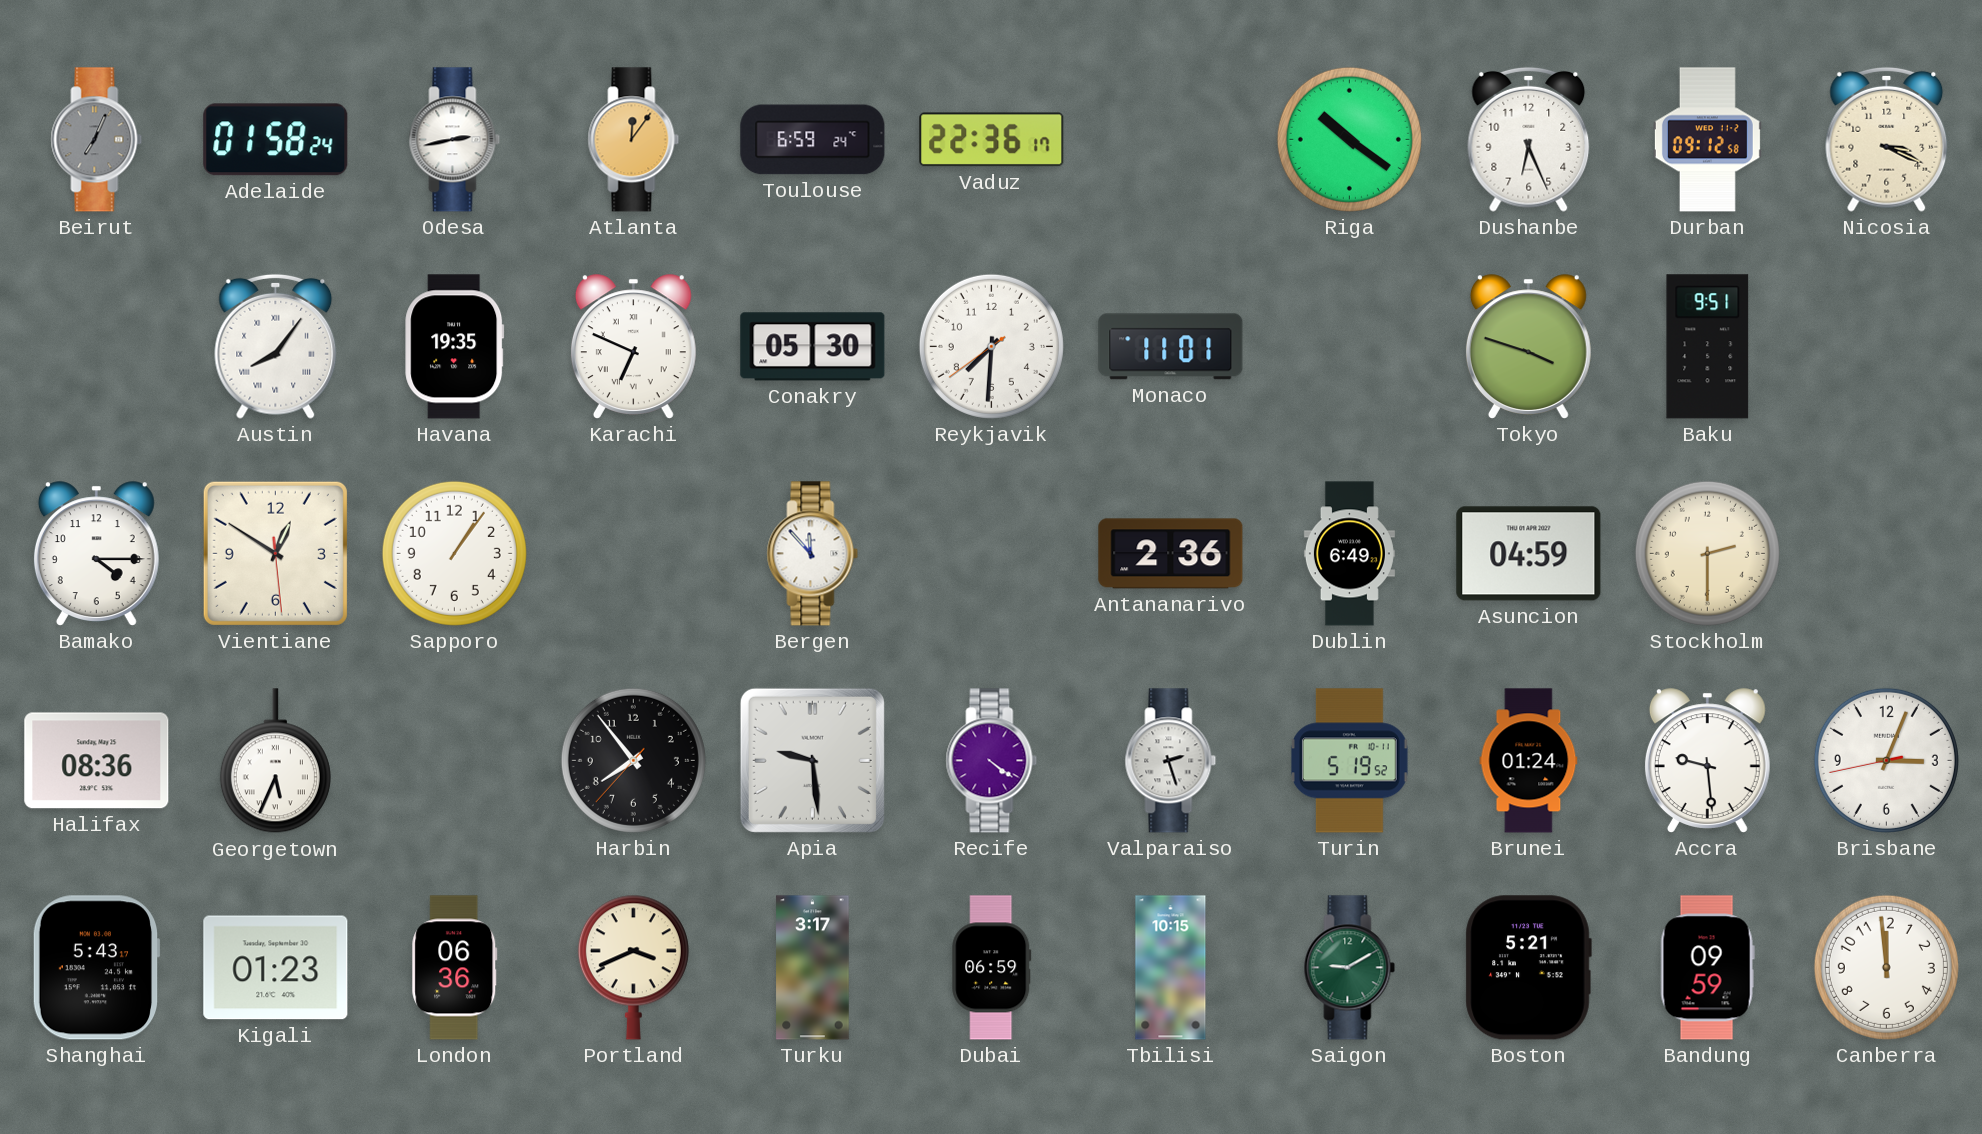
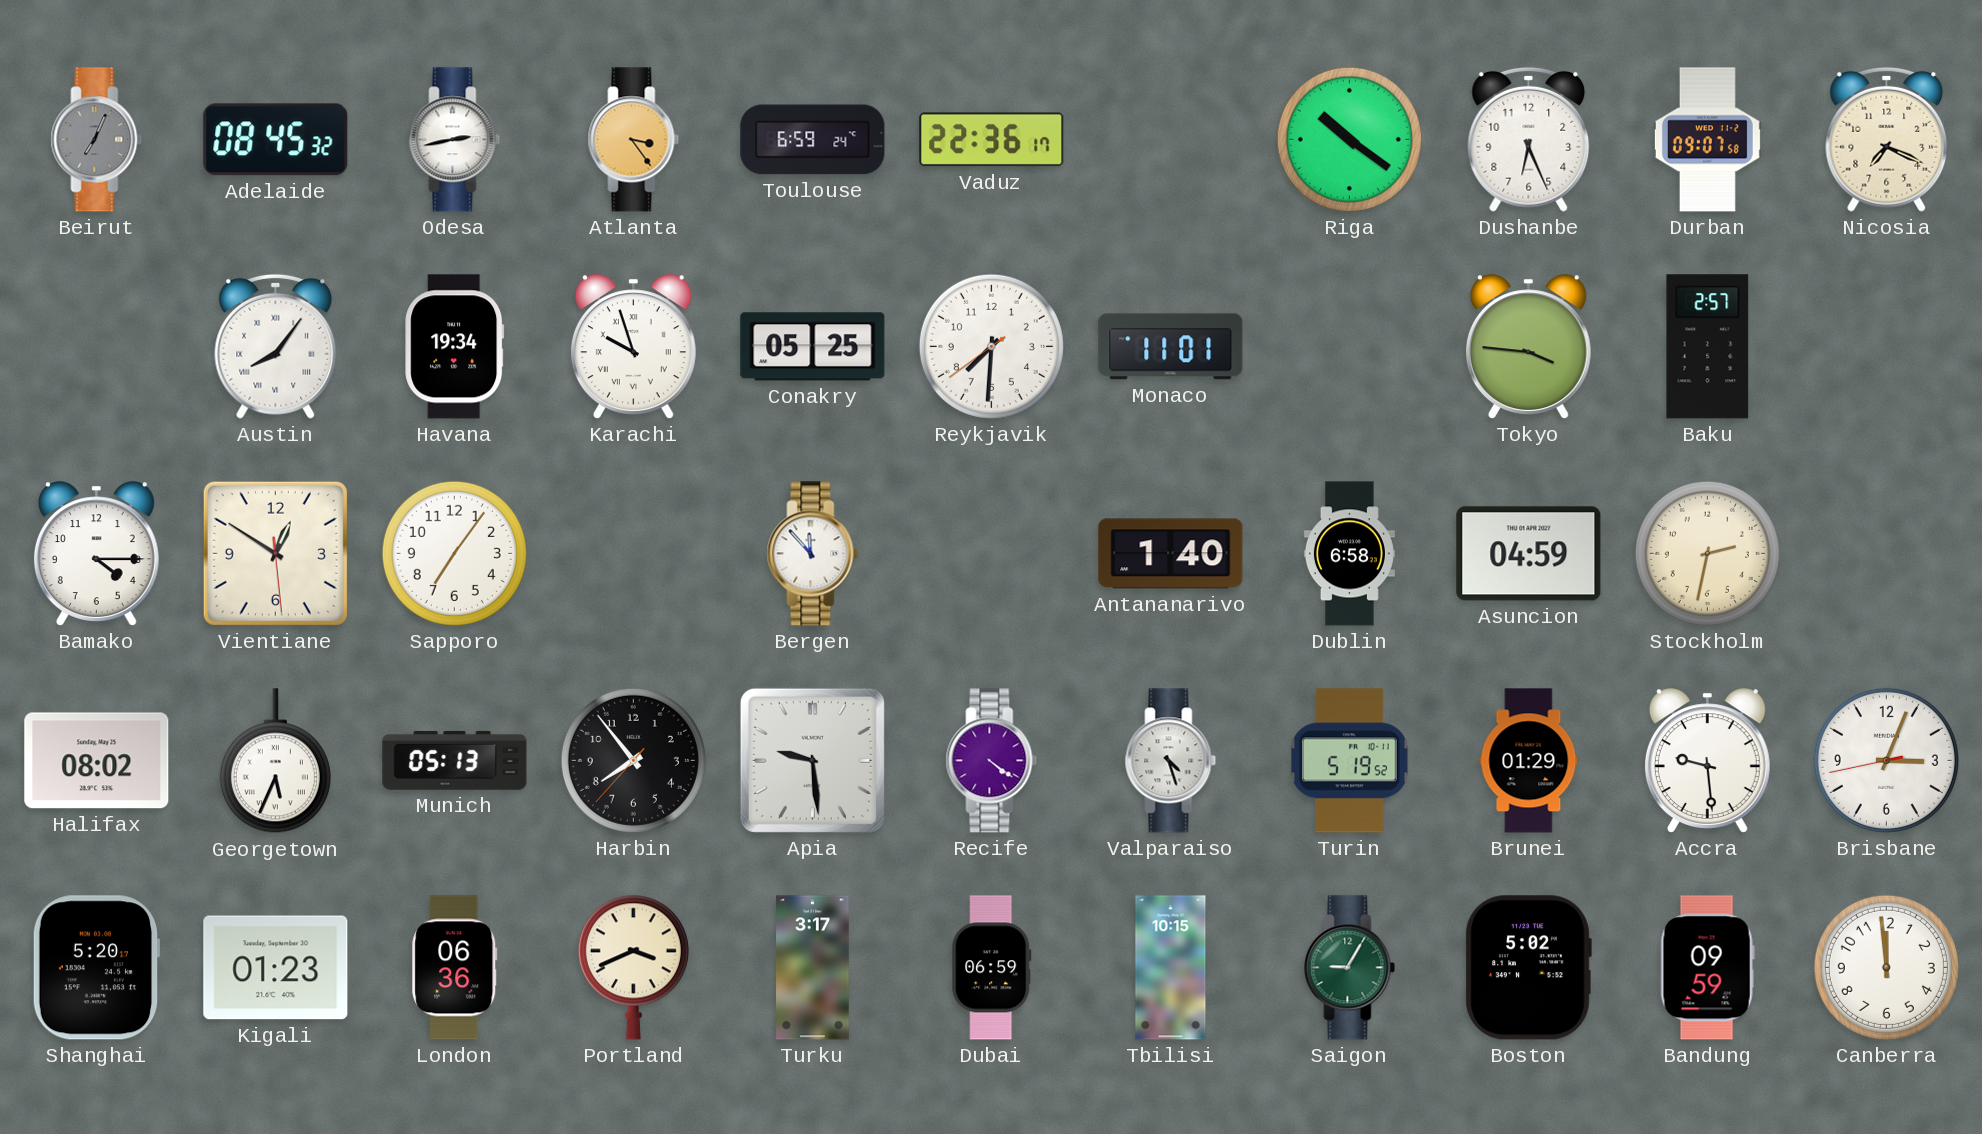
Adelaide: 01:58 -> 08:45
Atlanta: 12:06 -> 3:24
Durban: 09:12 -> 09:07
Nicosia: 3:19 -> 7:19
Havana: 19:35 -> 19:34
Karachi: 6:49 -> 9:57
Conakry: 05:30 -> 05:25
Tokyo: 3:48 -> 3:46
Baku: 9:51 -> 2:57
Sapporo: 1:06 -> 7:06
Antananarivo: 2:36 -> 1:40
Dublin: 6:49 -> 6:58
Stockholm: 2:30 -> 2:32
Halifax: 08:36 -> 08:02
Munich: none -> 05:13
Valparaiso: 2:27 -> 4:27
Brunei: 01:24 -> 01:29
Shanghai: 5:43 -> 5:20
Saigon: 9:10 -> 9:05
Boston: 5:21 -> 5:02
